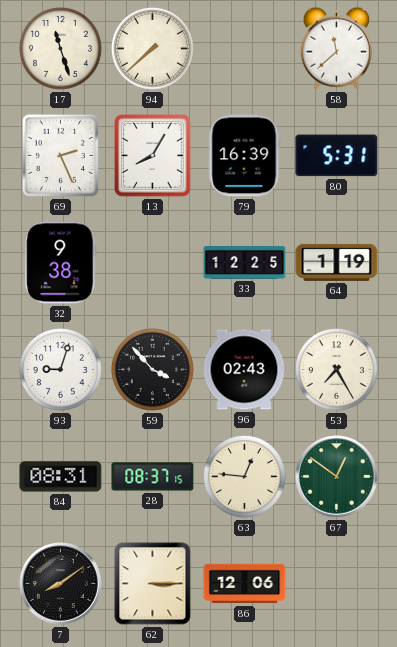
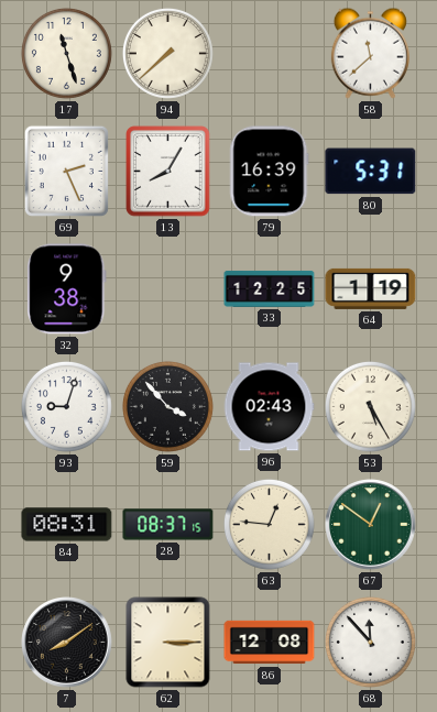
53: 7:25 -> 5:25
86: 12:06 -> 12:08
68: none -> 11:53
